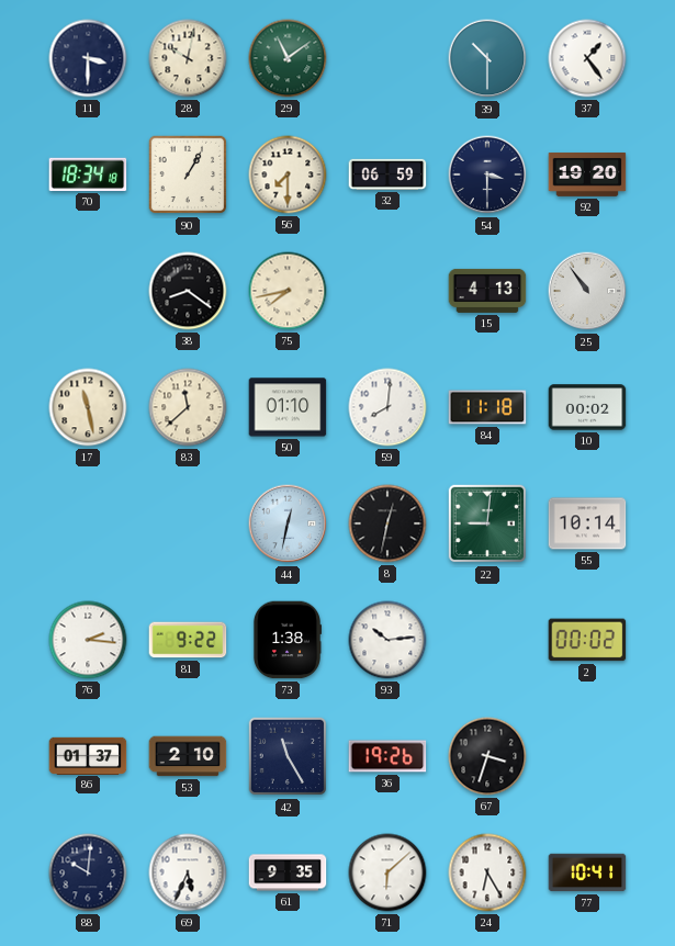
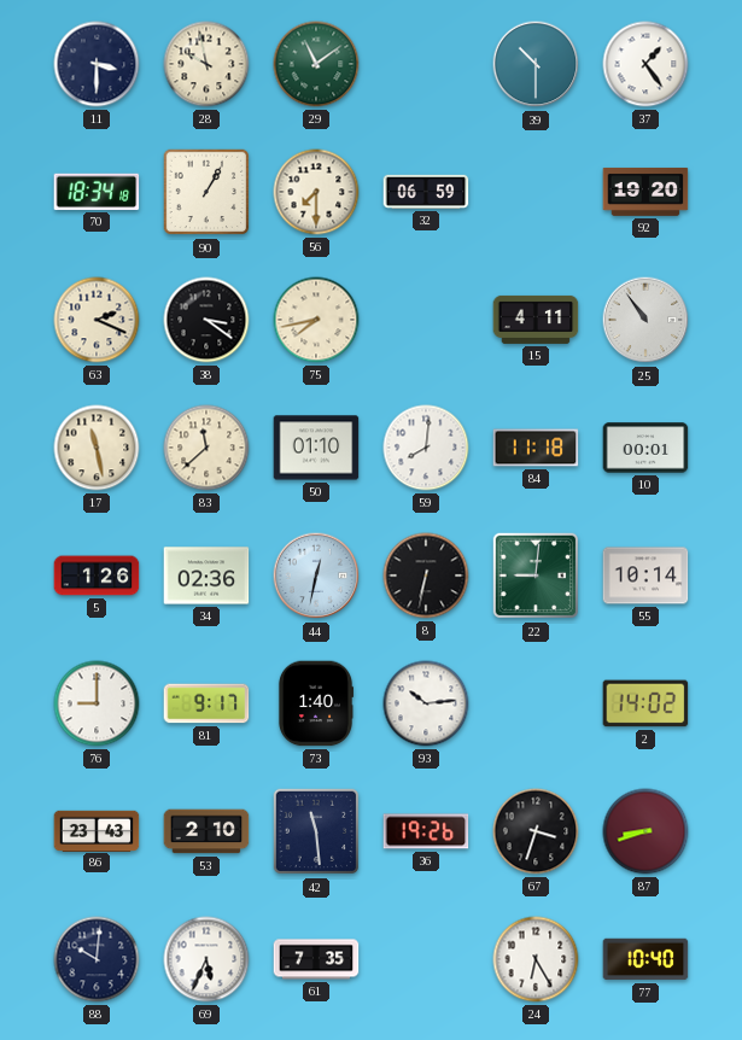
28: 10:02 -> 9:58
54: 3:30 -> none
63: none -> 2:19
38: 8:21 -> 3:21
15: 4:13 -> 4:11
10: 00:02 -> 00:01
5: none -> 1:26
34: none -> 02:36
8: 12:32 -> 6:32
76: 2:16 -> 9:00
81: 9:22 -> 9:17
73: 1:38 -> 1:40
2: 00:02 -> 14:02
86: 01:37 -> 23:43
42: 11:25 -> 11:29
87: none -> 8:42
61: 9:35 -> 7:35
71: 6:08 -> none
77: 10:41 -> 10:40
